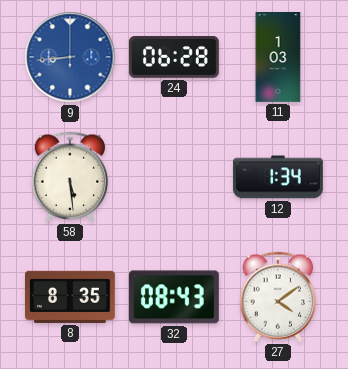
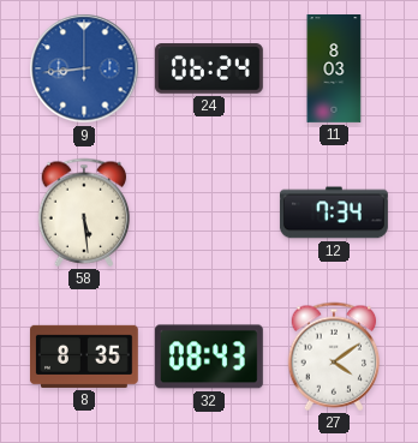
24: 06:28 -> 06:24
11: 1:03 -> 8:03
12: 1:34 -> 7:34
